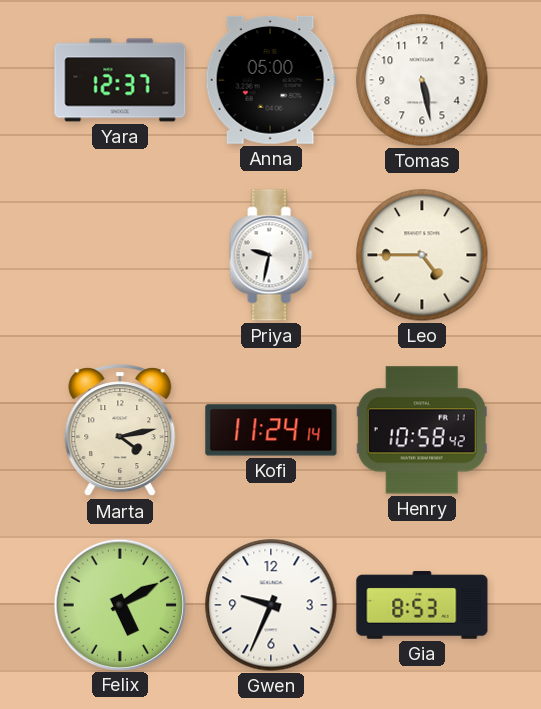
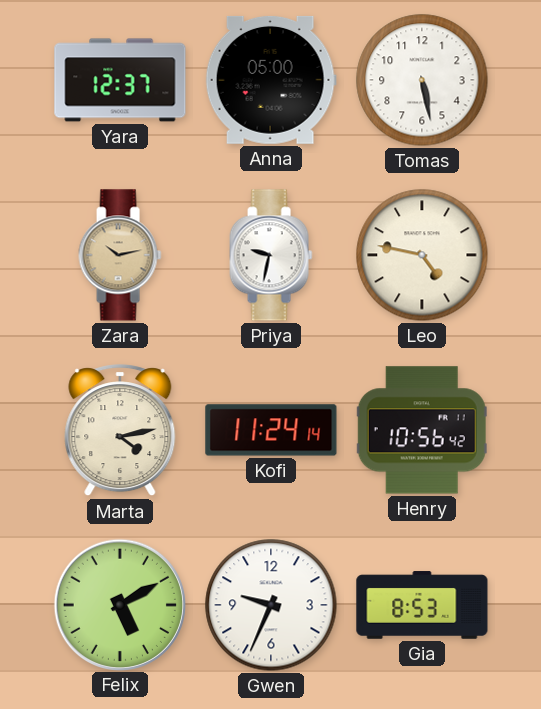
Zara: none -> 10:13
Leo: 4:45 -> 4:47
Henry: 10:58 -> 10:56
